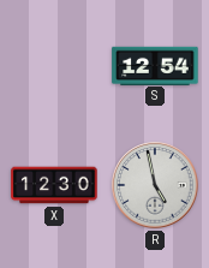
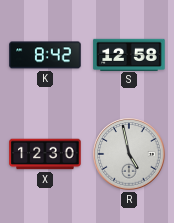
K: none -> 8:42
S: 12:54 -> 12:58
